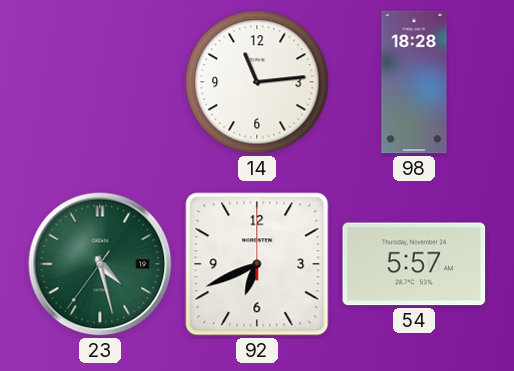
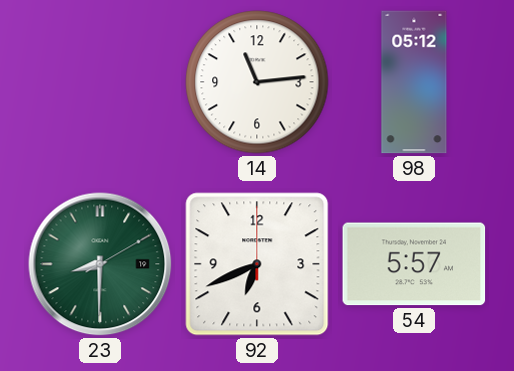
98: 18:28 -> 05:12
23: 4:27 -> 8:30
